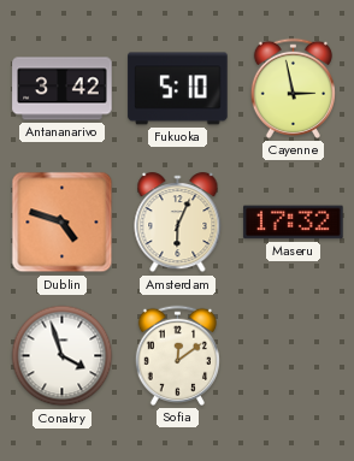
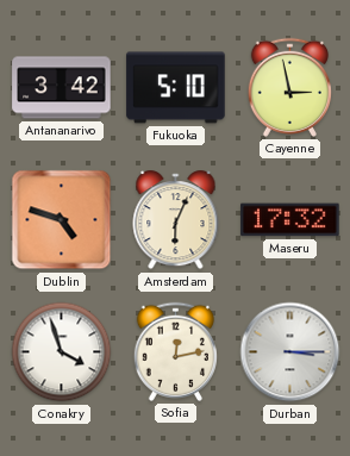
Sofia: 12:09 -> 12:13
Durban: none -> 3:15
